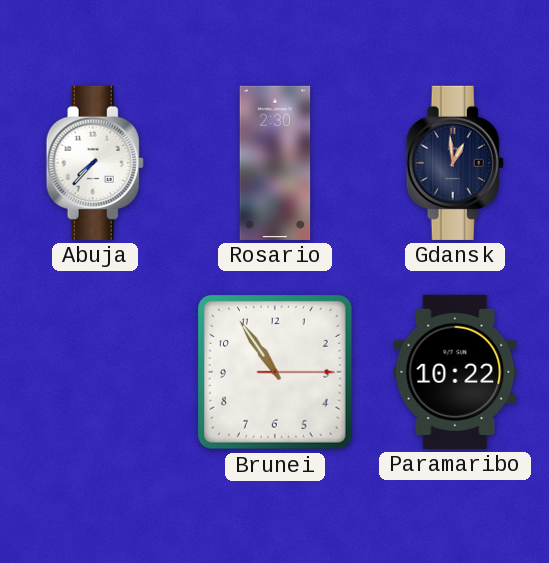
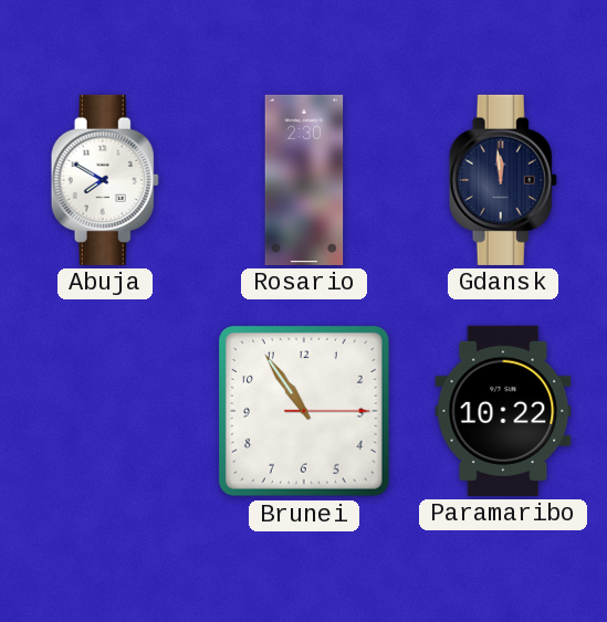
Abuja: 7:37 -> 7:50
Gdansk: 12:59 -> 11:59
